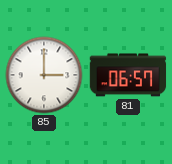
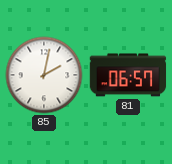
85: 3:00 -> 2:02
